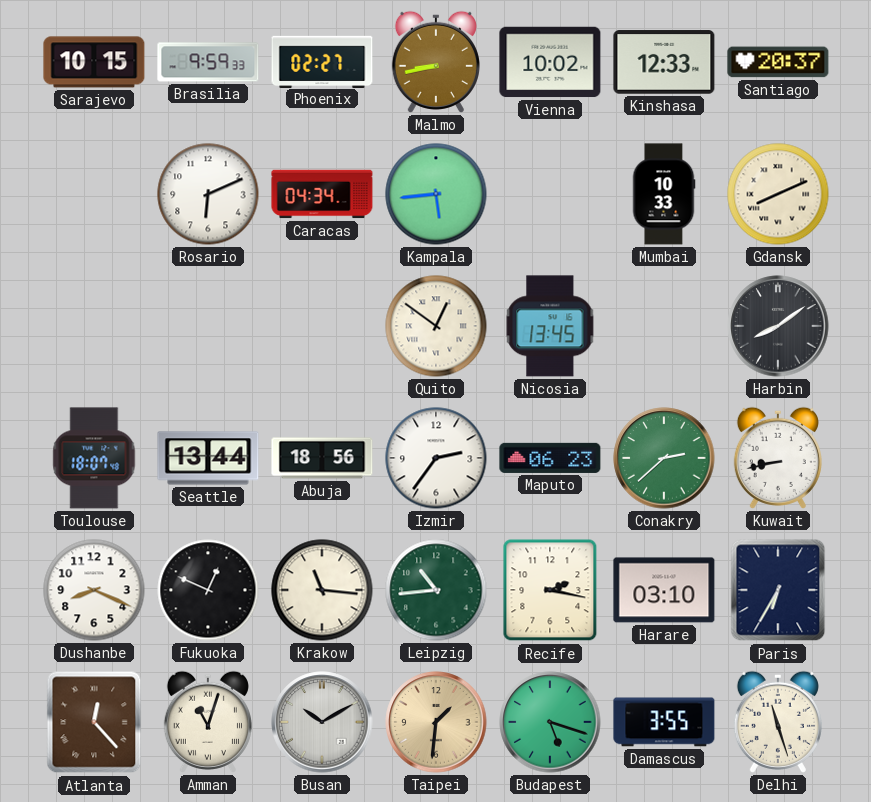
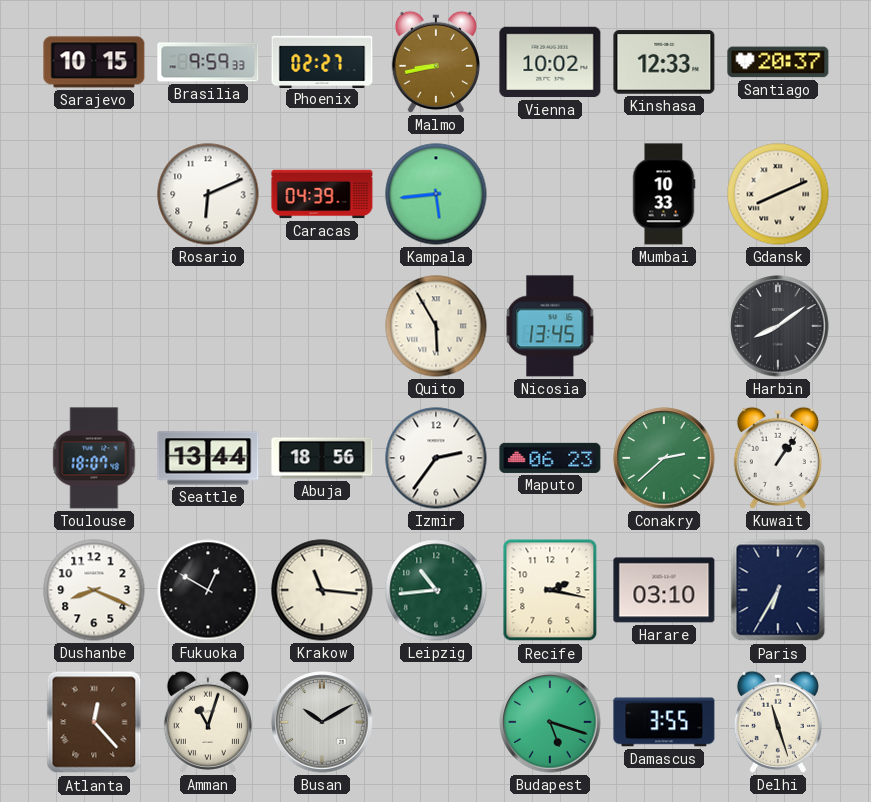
Caracas: 04:34 -> 04:39
Quito: 12:51 -> 5:55
Kuwait: 8:43 -> 1:06
Fukuoka: 12:49 -> 12:50
Taipei: 1:31 -> none
